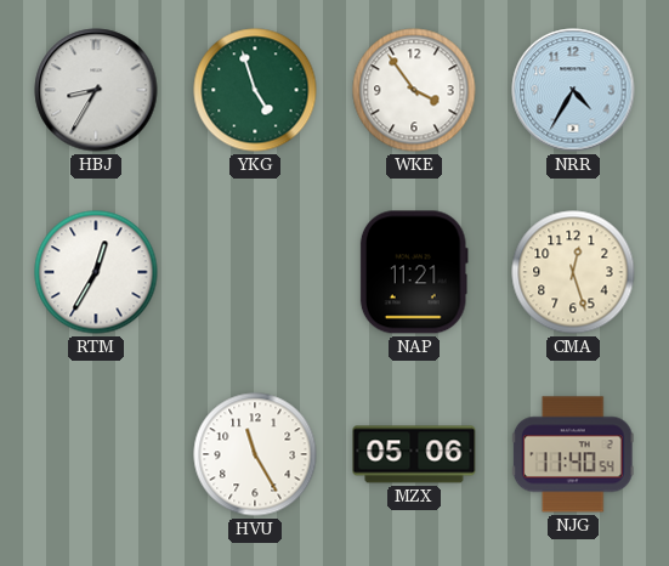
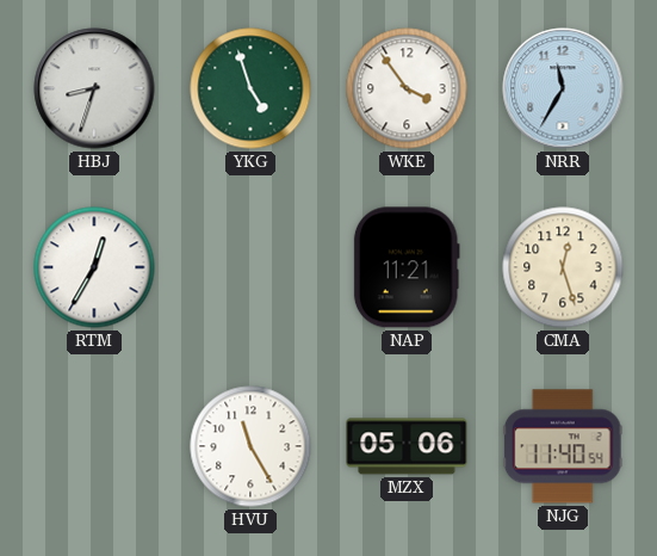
HBJ: 8:35 -> 8:33
NRR: 4:35 -> 11:35
